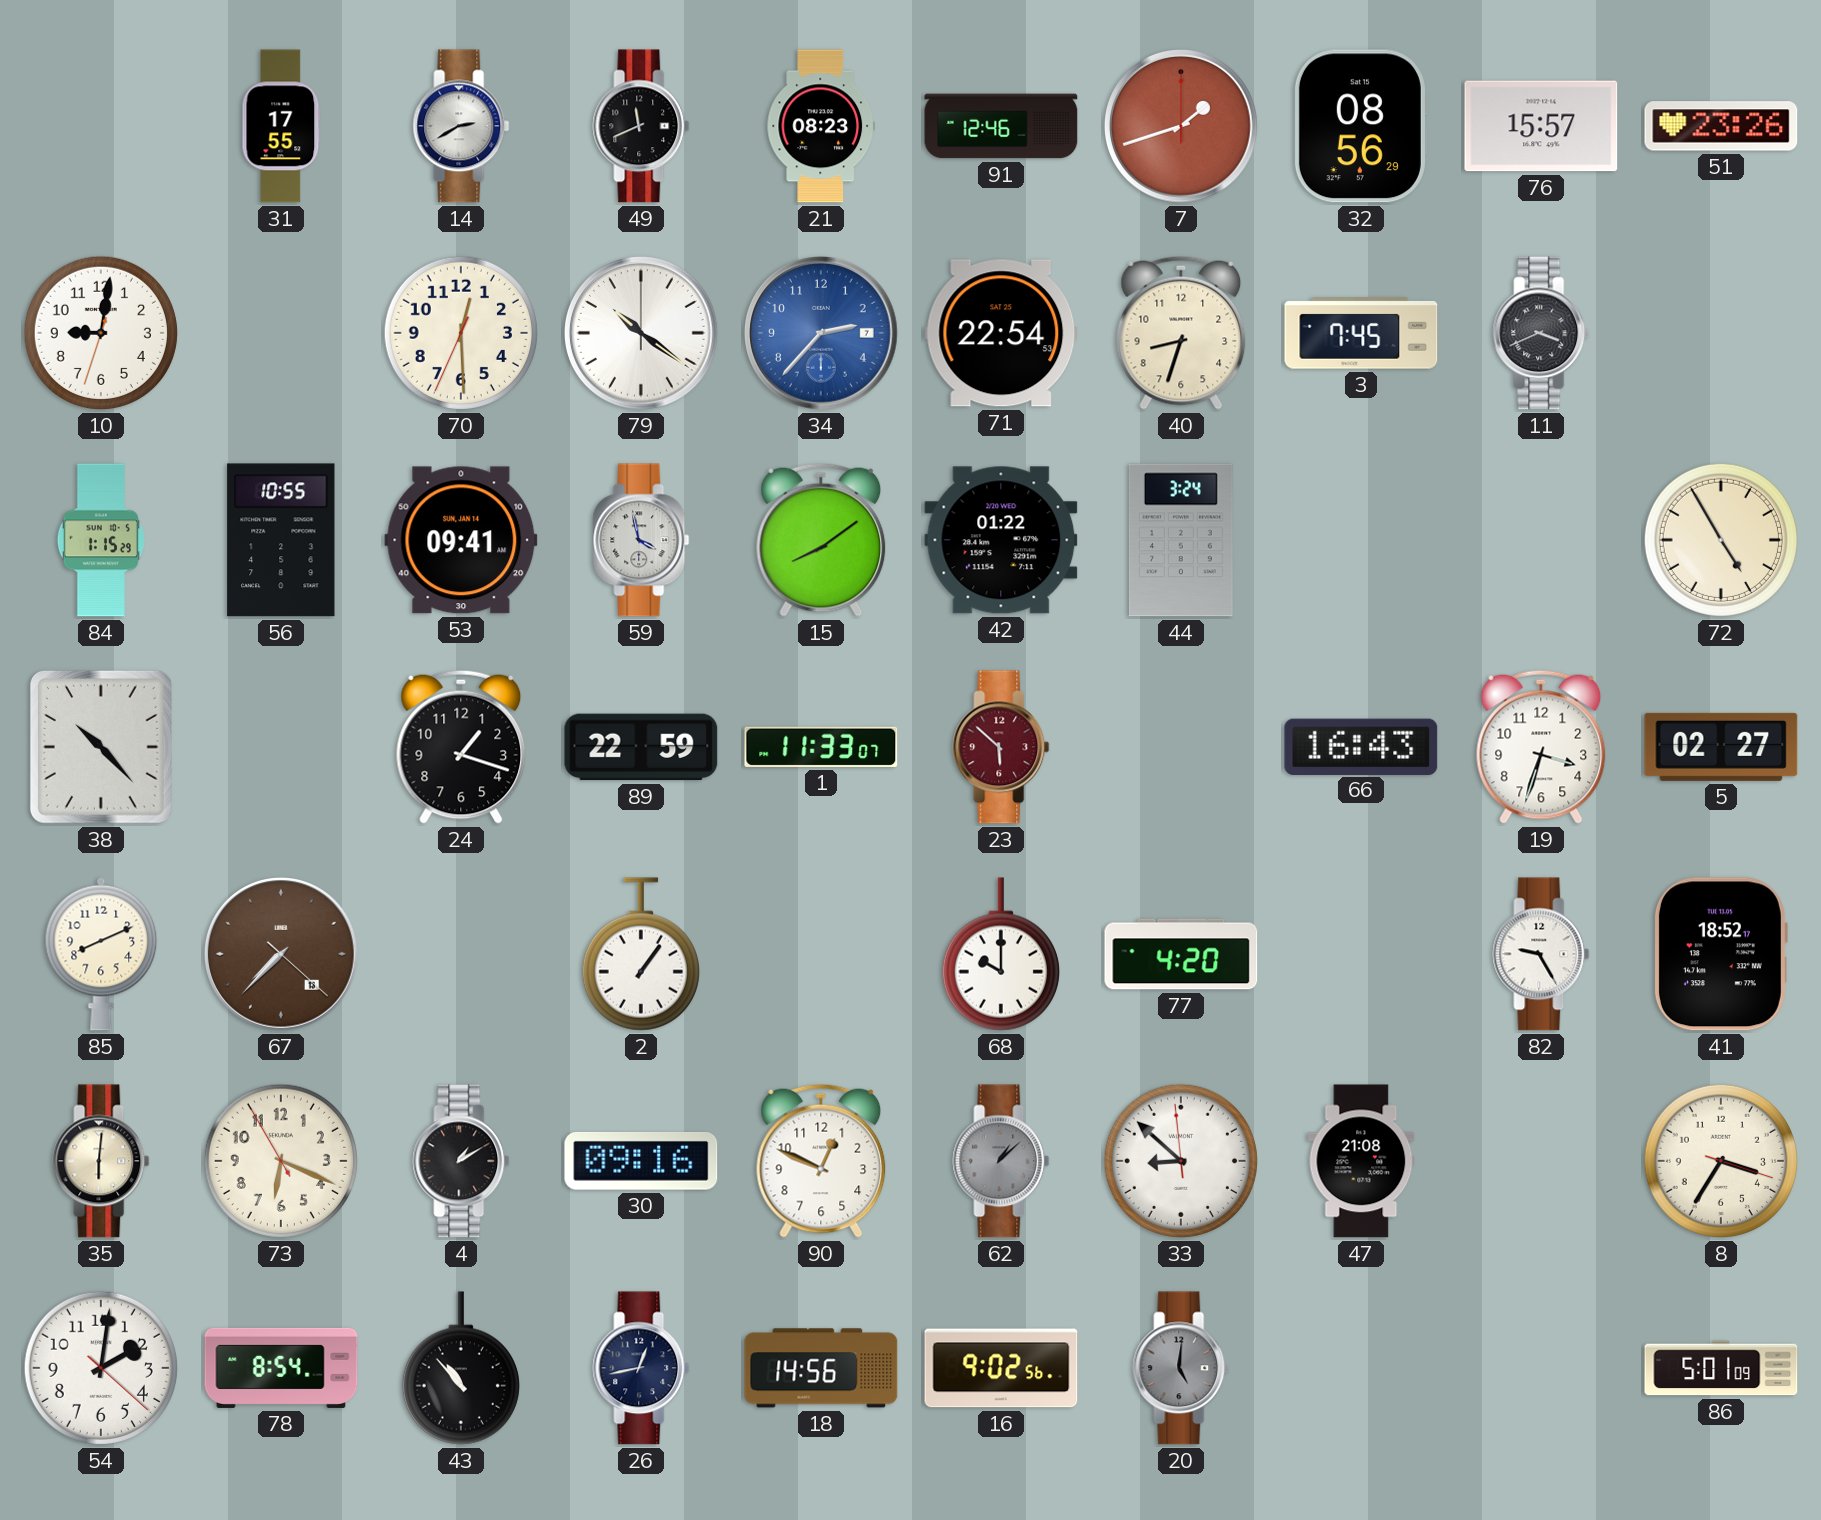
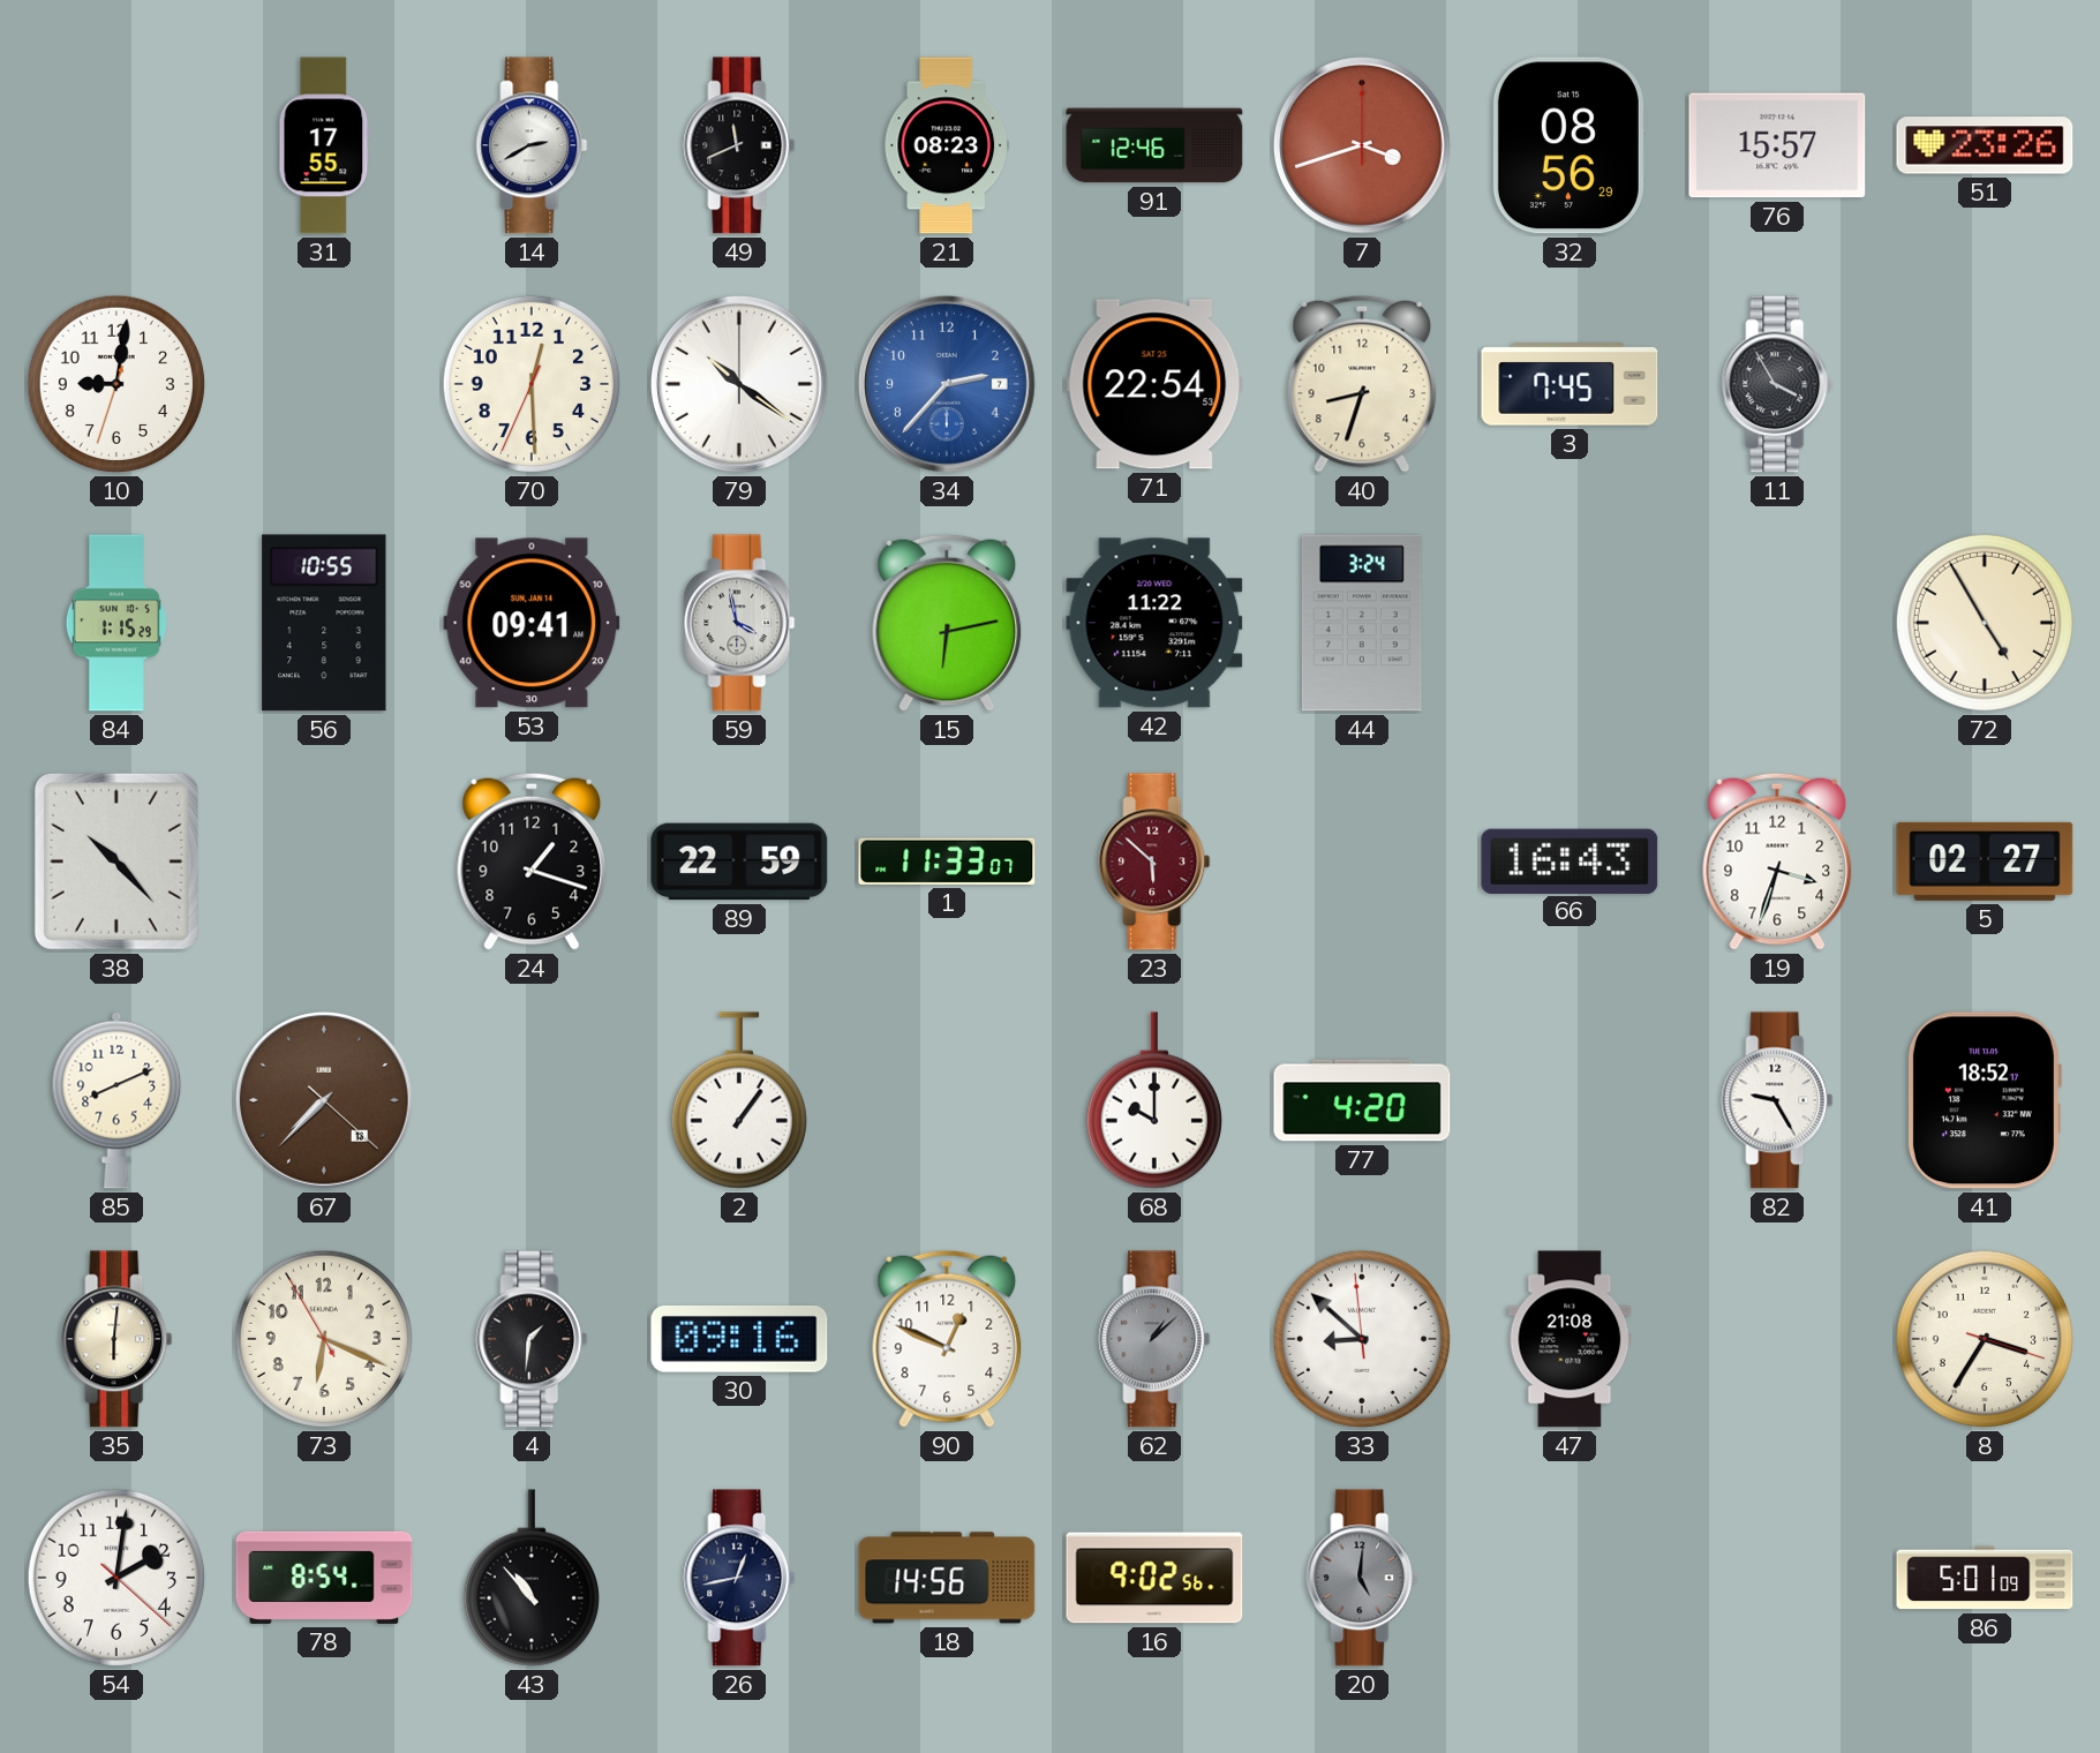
7: 1:42 -> 3:42
11: 3:41 -> 3:55
15: 8:09 -> 6:13
42: 01:22 -> 11:22
4: 1:10 -> 1:31
